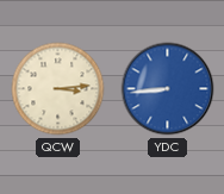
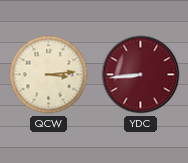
YDC dial: blue -> burgundy
